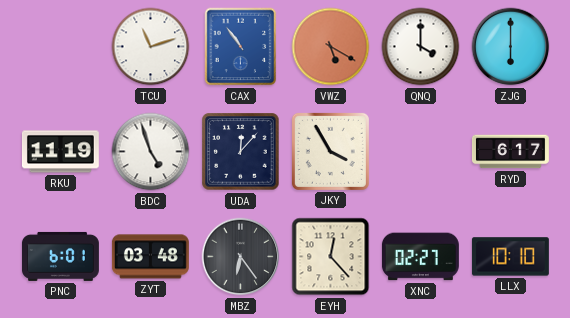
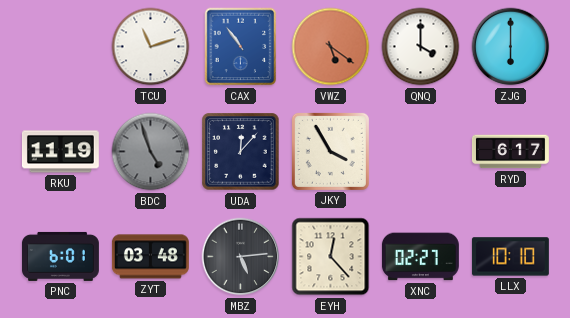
VWZ: 5:20 -> 5:21
BDC dial: white -> grey
MBZ: 6:24 -> 5:14
